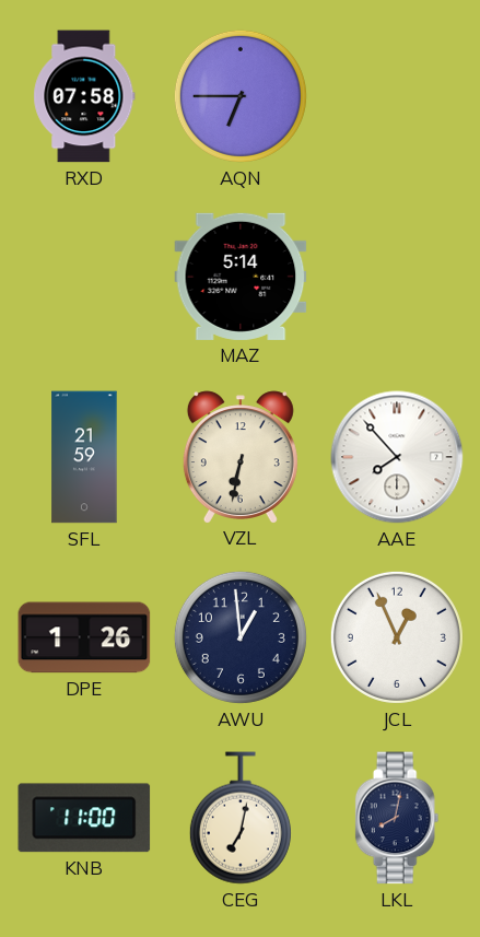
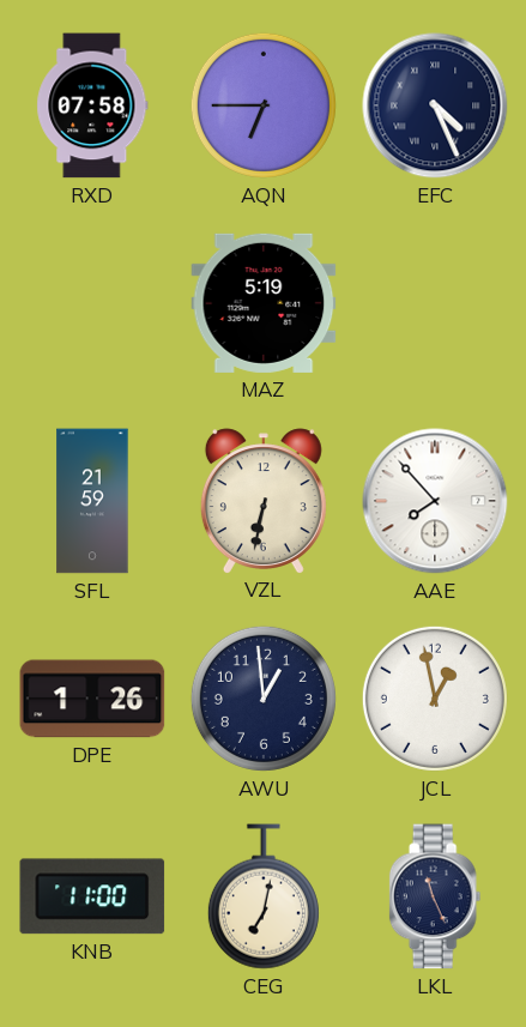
EFC: none -> 4:26
MAZ: 5:14 -> 5:19
JCL: 12:56 -> 12:58
LKL: 8:02 -> 11:26
